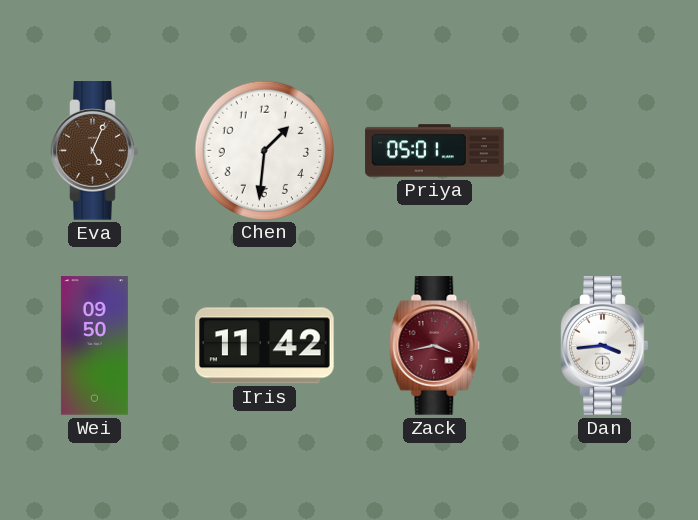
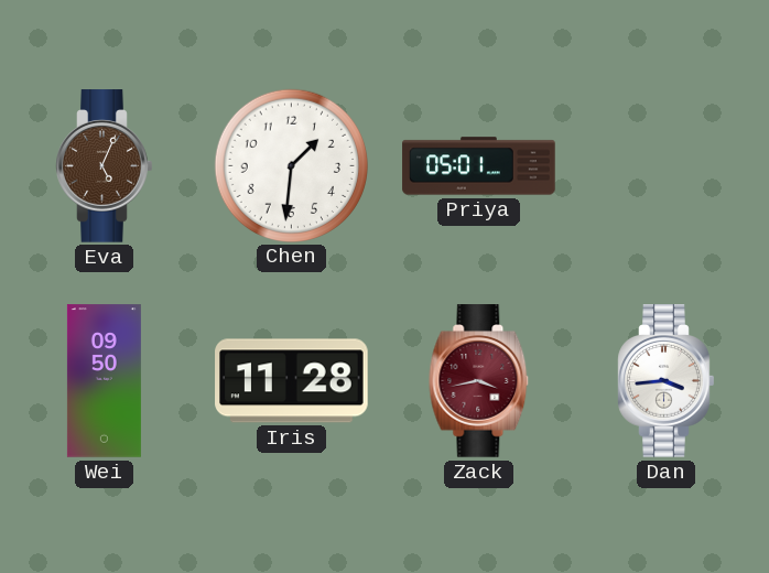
Iris: 11:42 -> 11:28
